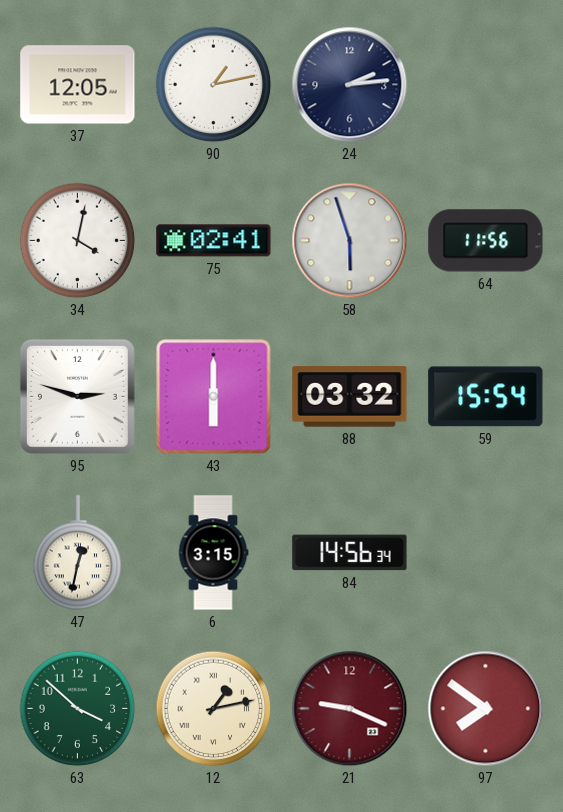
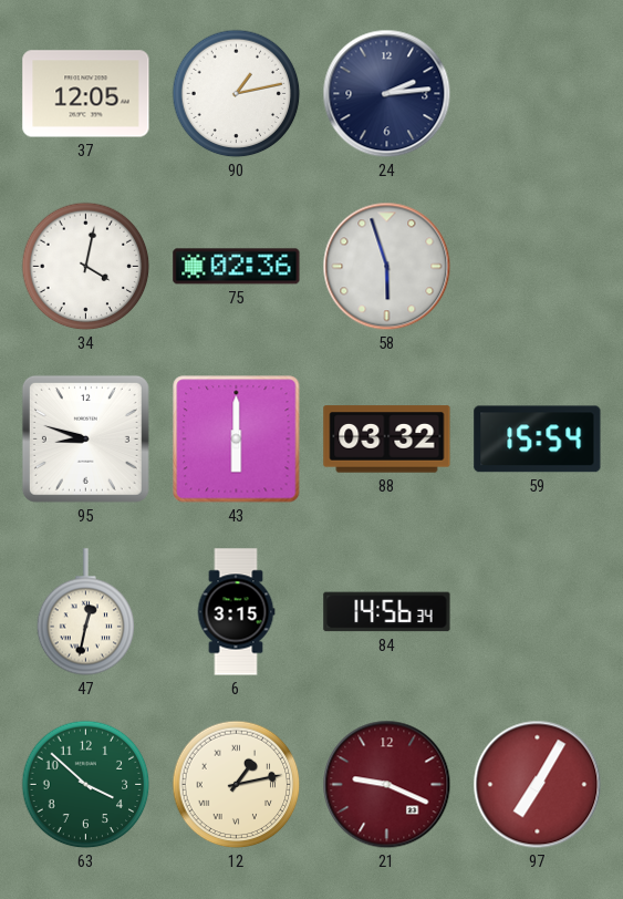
75: 02:41 -> 02:36
64: 11:56 -> none
95: 2:48 -> 8:48
97: 7:51 -> 7:05
